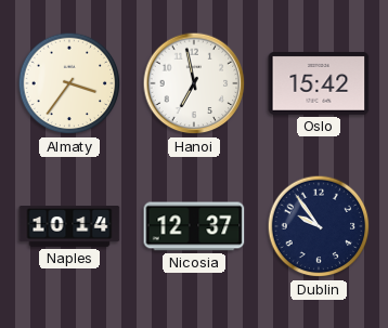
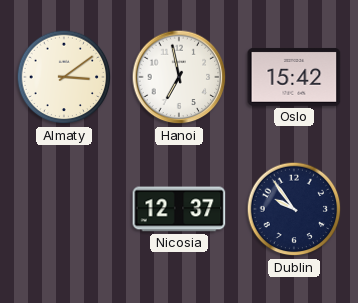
Almaty: 3:36 -> 3:09
Naples: 10:14 -> none
